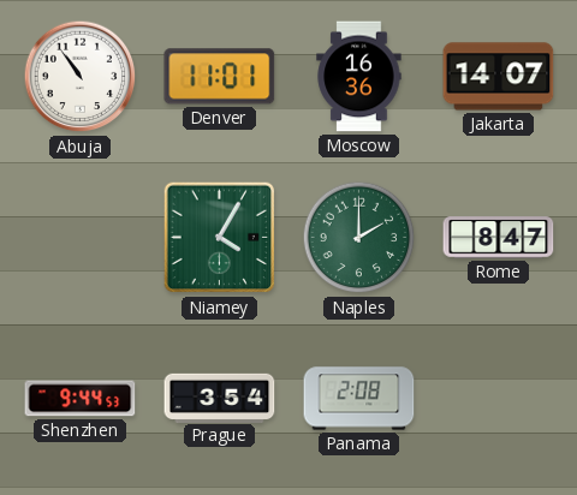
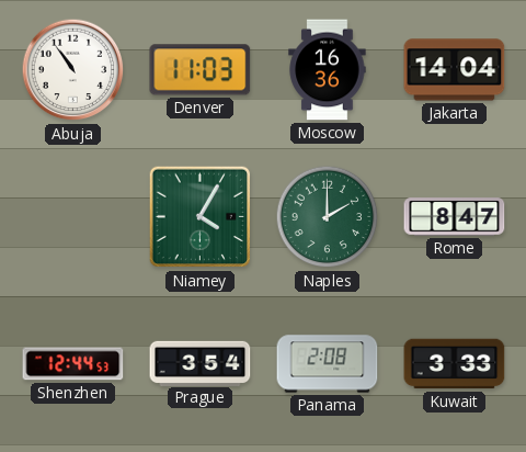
Denver: 11:01 -> 11:03
Jakarta: 14:07 -> 14:04
Shenzhen: 9:44 -> 12:44
Kuwait: none -> 3:33
